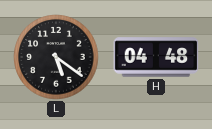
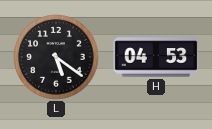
H: 04:48 -> 04:53
